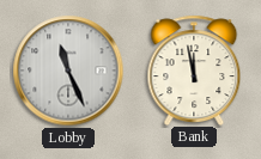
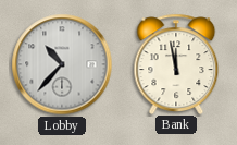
Lobby: 11:26 -> 10:37
